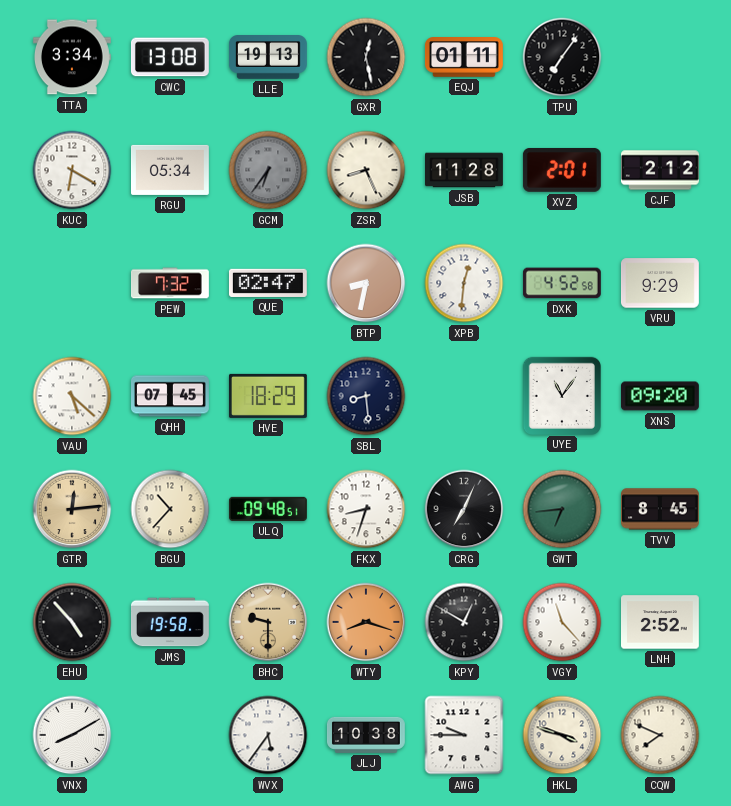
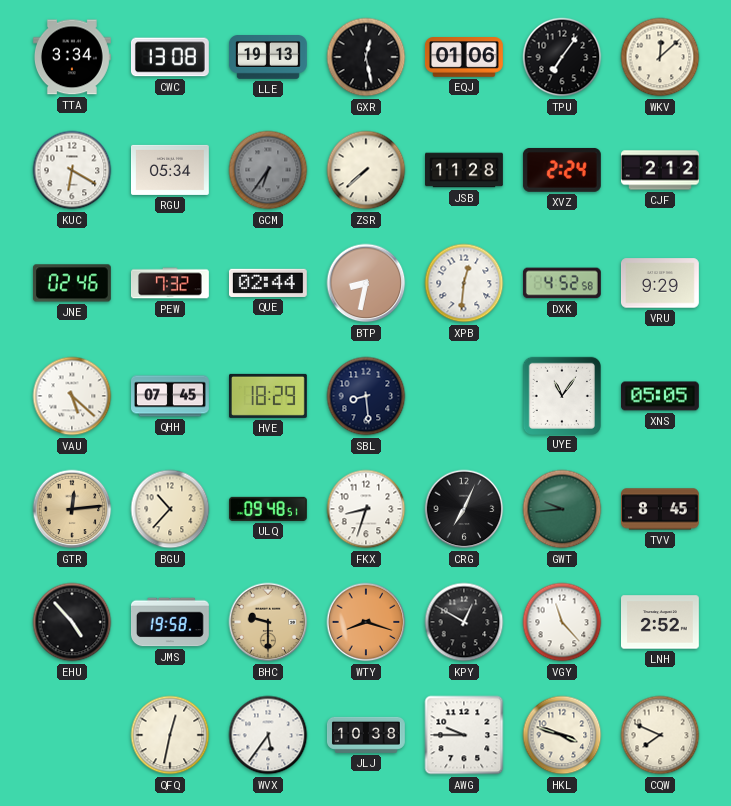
EQJ: 01:11 -> 01:06
WKV: none -> 12:08
ZSR: 8:26 -> 7:38
XVZ: 2:01 -> 2:24
JNE: none -> 02:46
QUE: 02:47 -> 02:44
XNS: 09:20 -> 05:05
GWT: 6:44 -> 9:44
VNX: 8:10 -> none
QFQ: none -> 12:32
